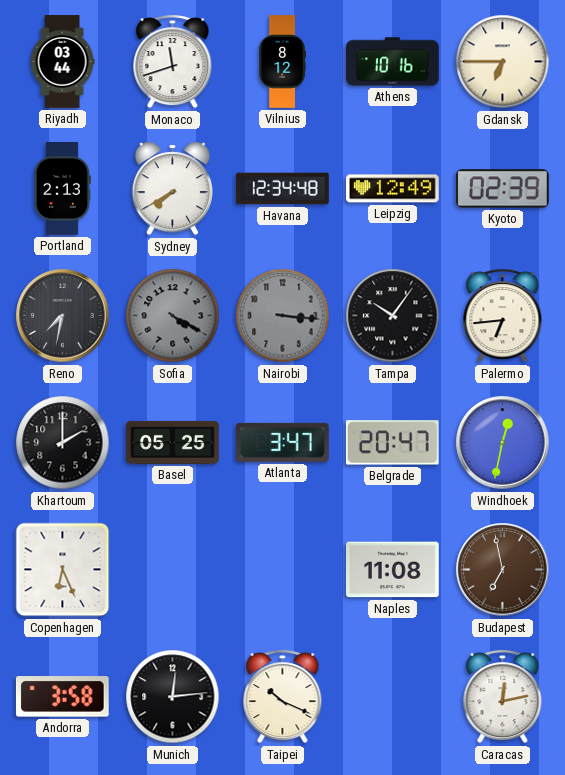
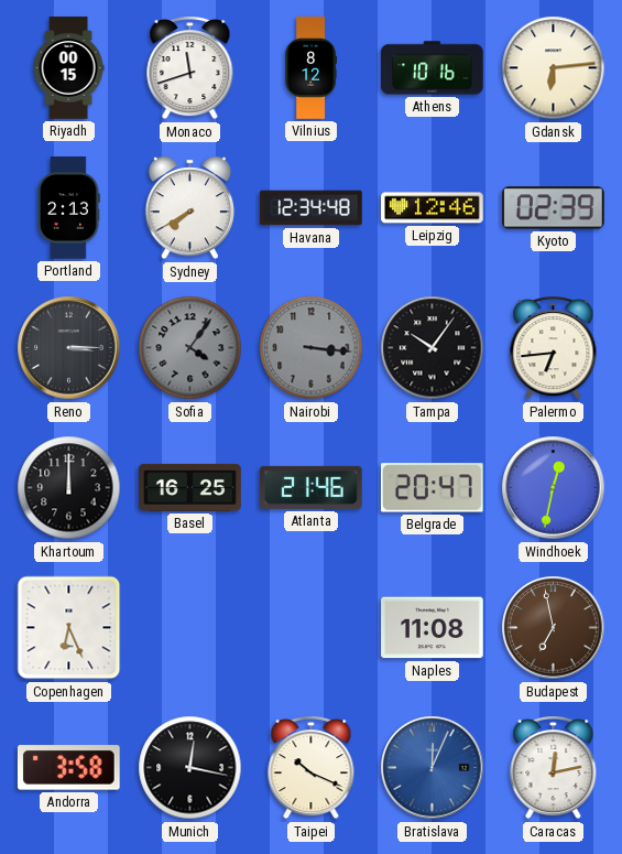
Riyadh: 03:44 -> 00:15
Gdansk: 6:45 -> 6:14
Leipzig: 12:49 -> 12:46
Reno: 7:32 -> 3:15
Sofia: 4:20 -> 4:06
Khartoum: 2:00 -> 12:00
Basel: 05:25 -> 16:25
Atlanta: 3:47 -> 21:46
Munich: 12:14 -> 12:17
Bratislava: none -> 12:04
